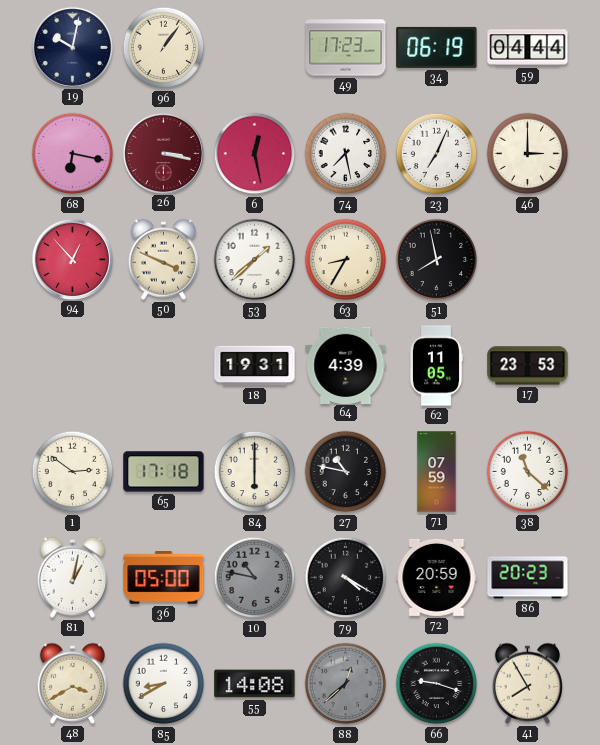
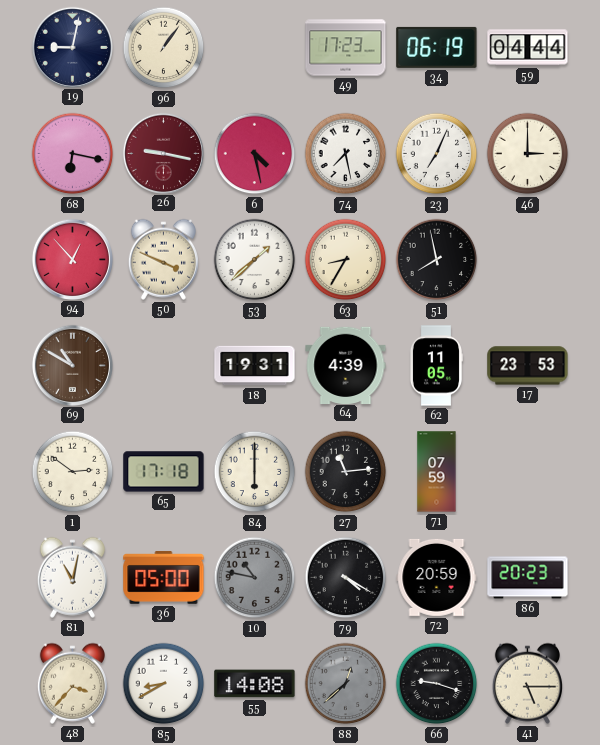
19: 10:02 -> 9:02
26: 3:17 -> 9:17
6: 12:28 -> 4:28
69: none -> 10:50
27: 10:47 -> 11:14
38: 11:22 -> none
81: 1:02 -> 11:02
48: 3:40 -> 3:37
41: 7:55 -> 5:15
